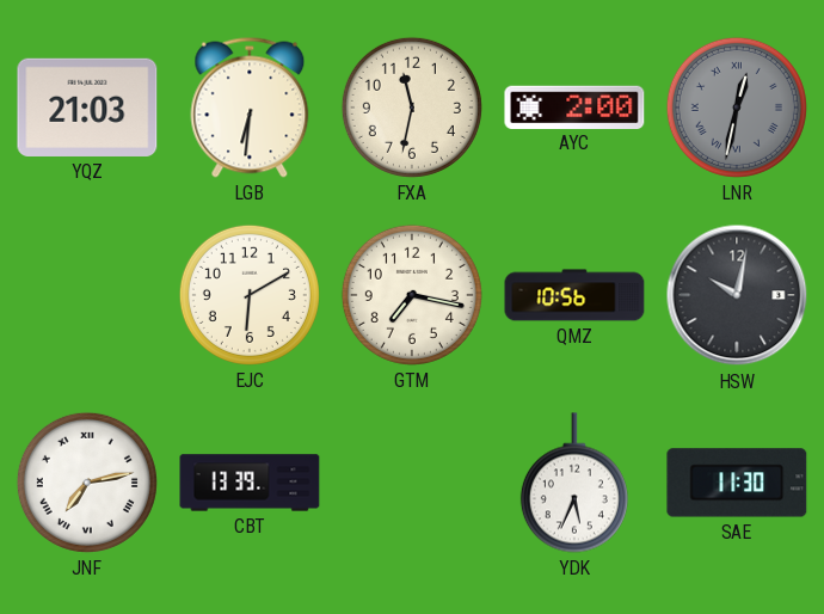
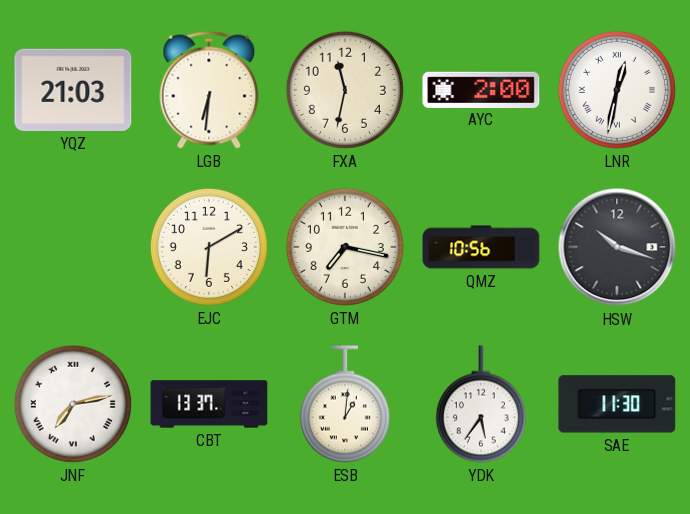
LNR dial: grey -> white
HSW: 10:02 -> 10:18
CBT: 13:39 -> 13:37
ESB: none -> 1:01
YDK: 5:34 -> 5:36
